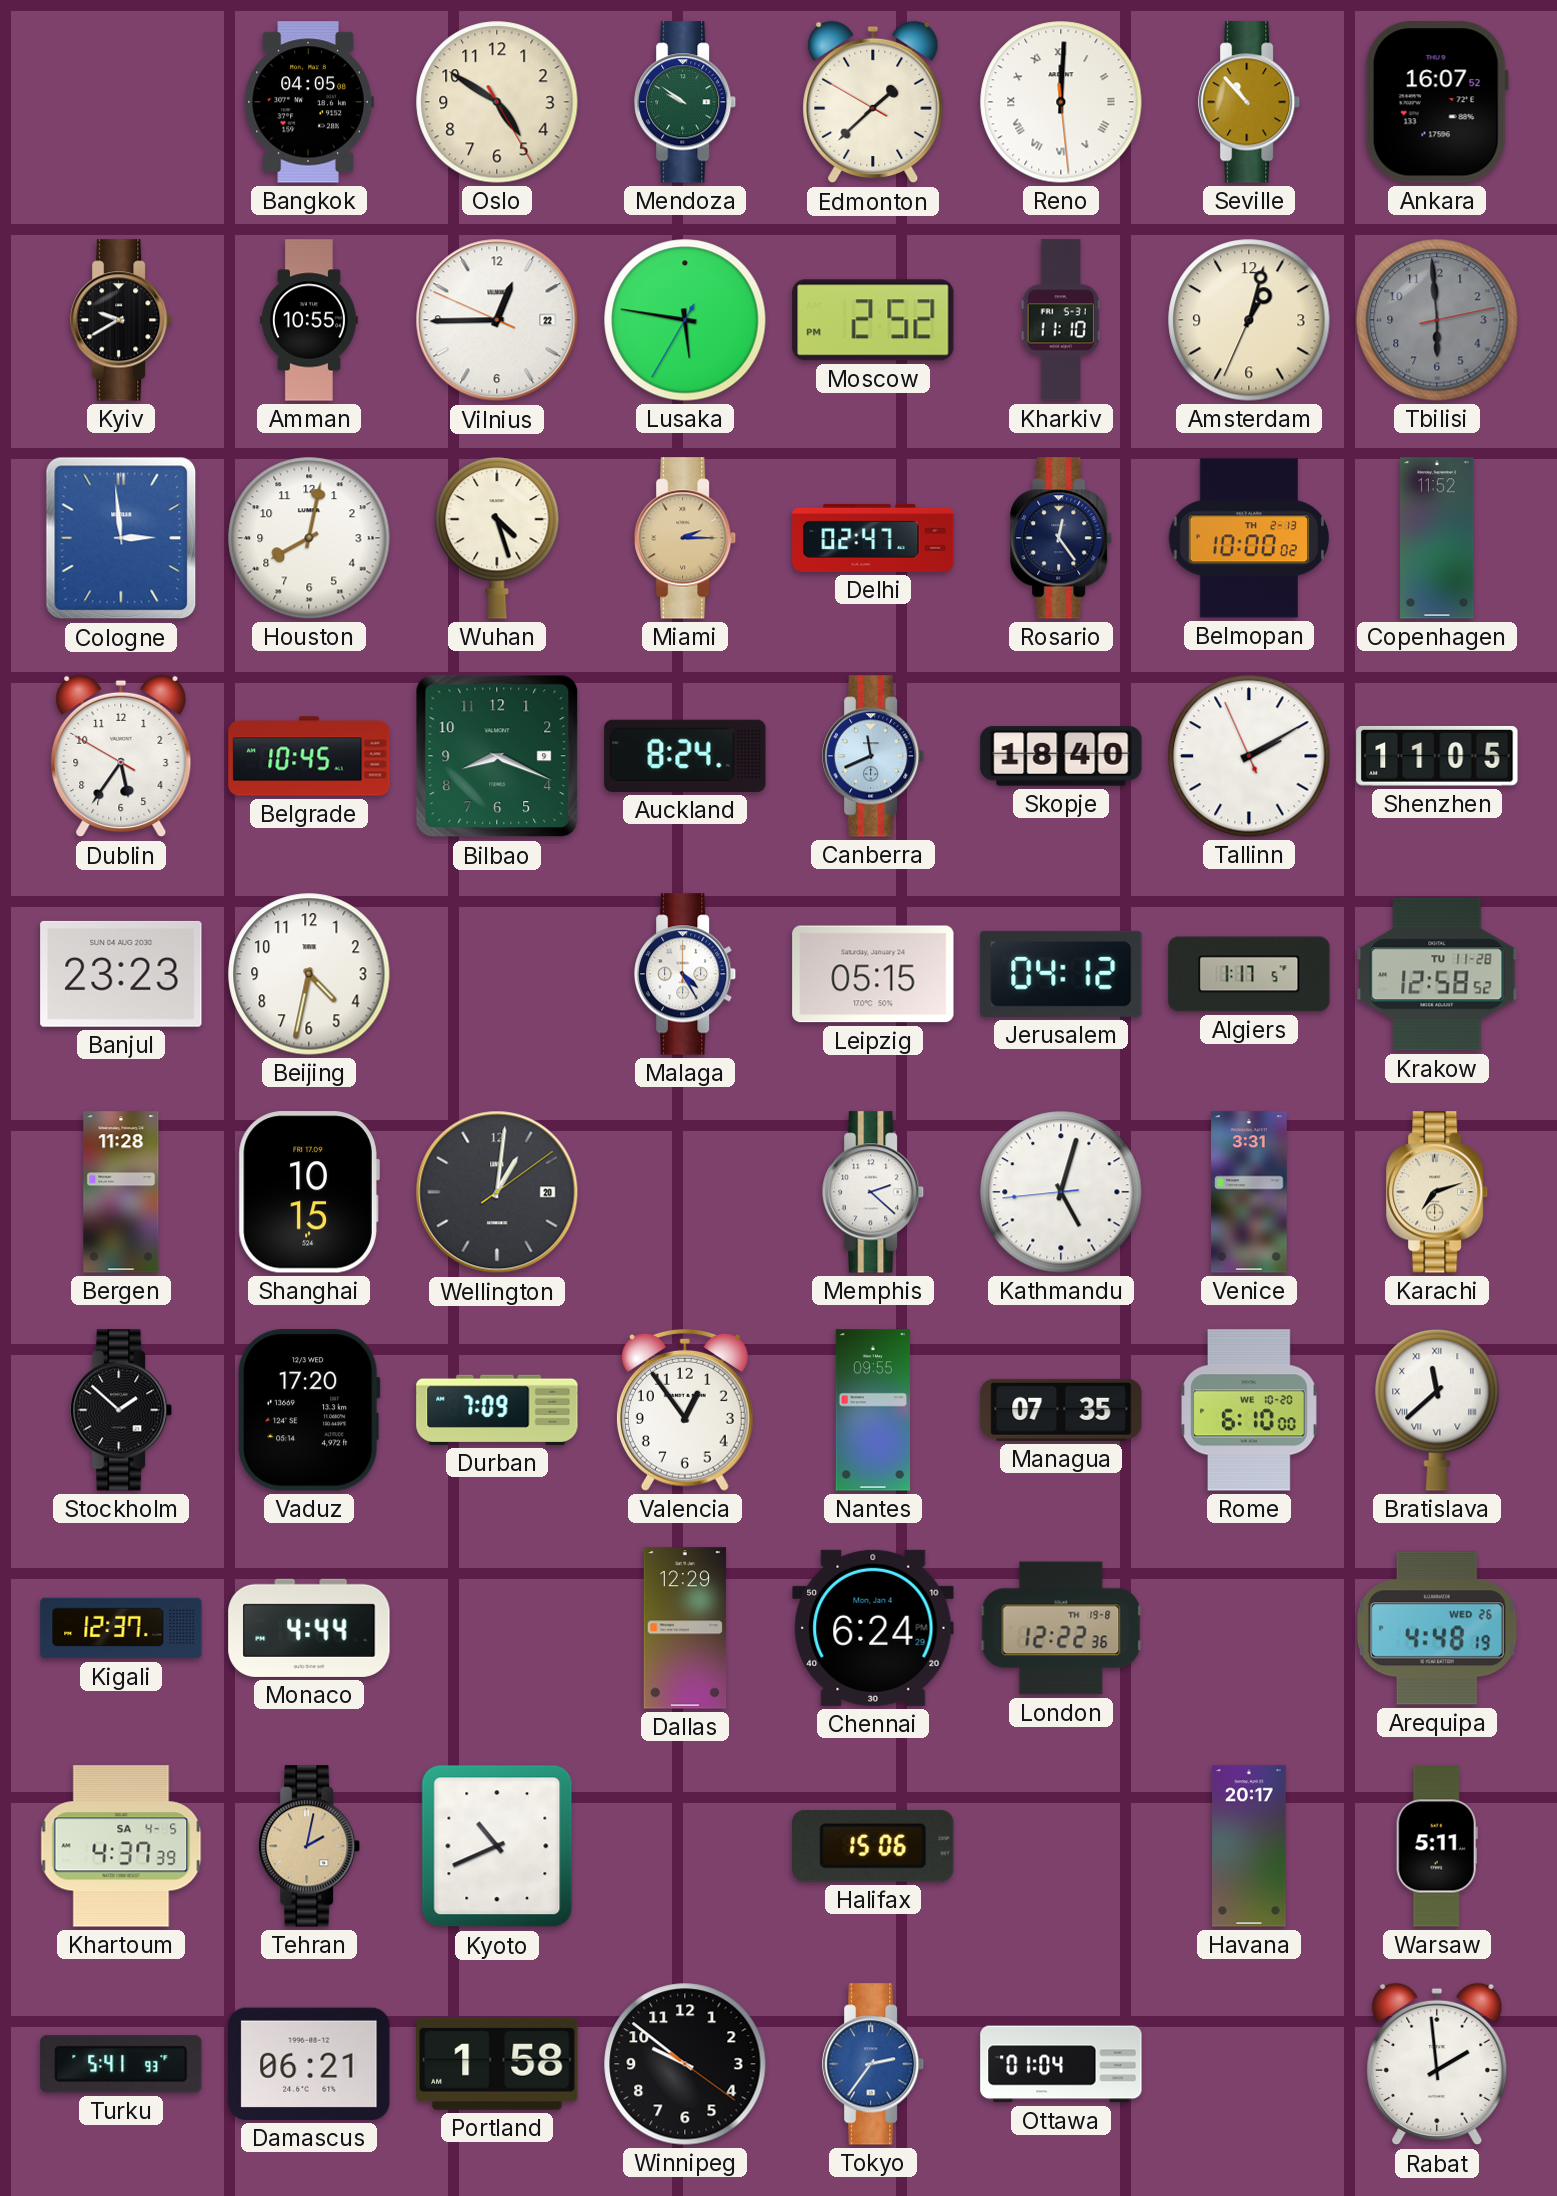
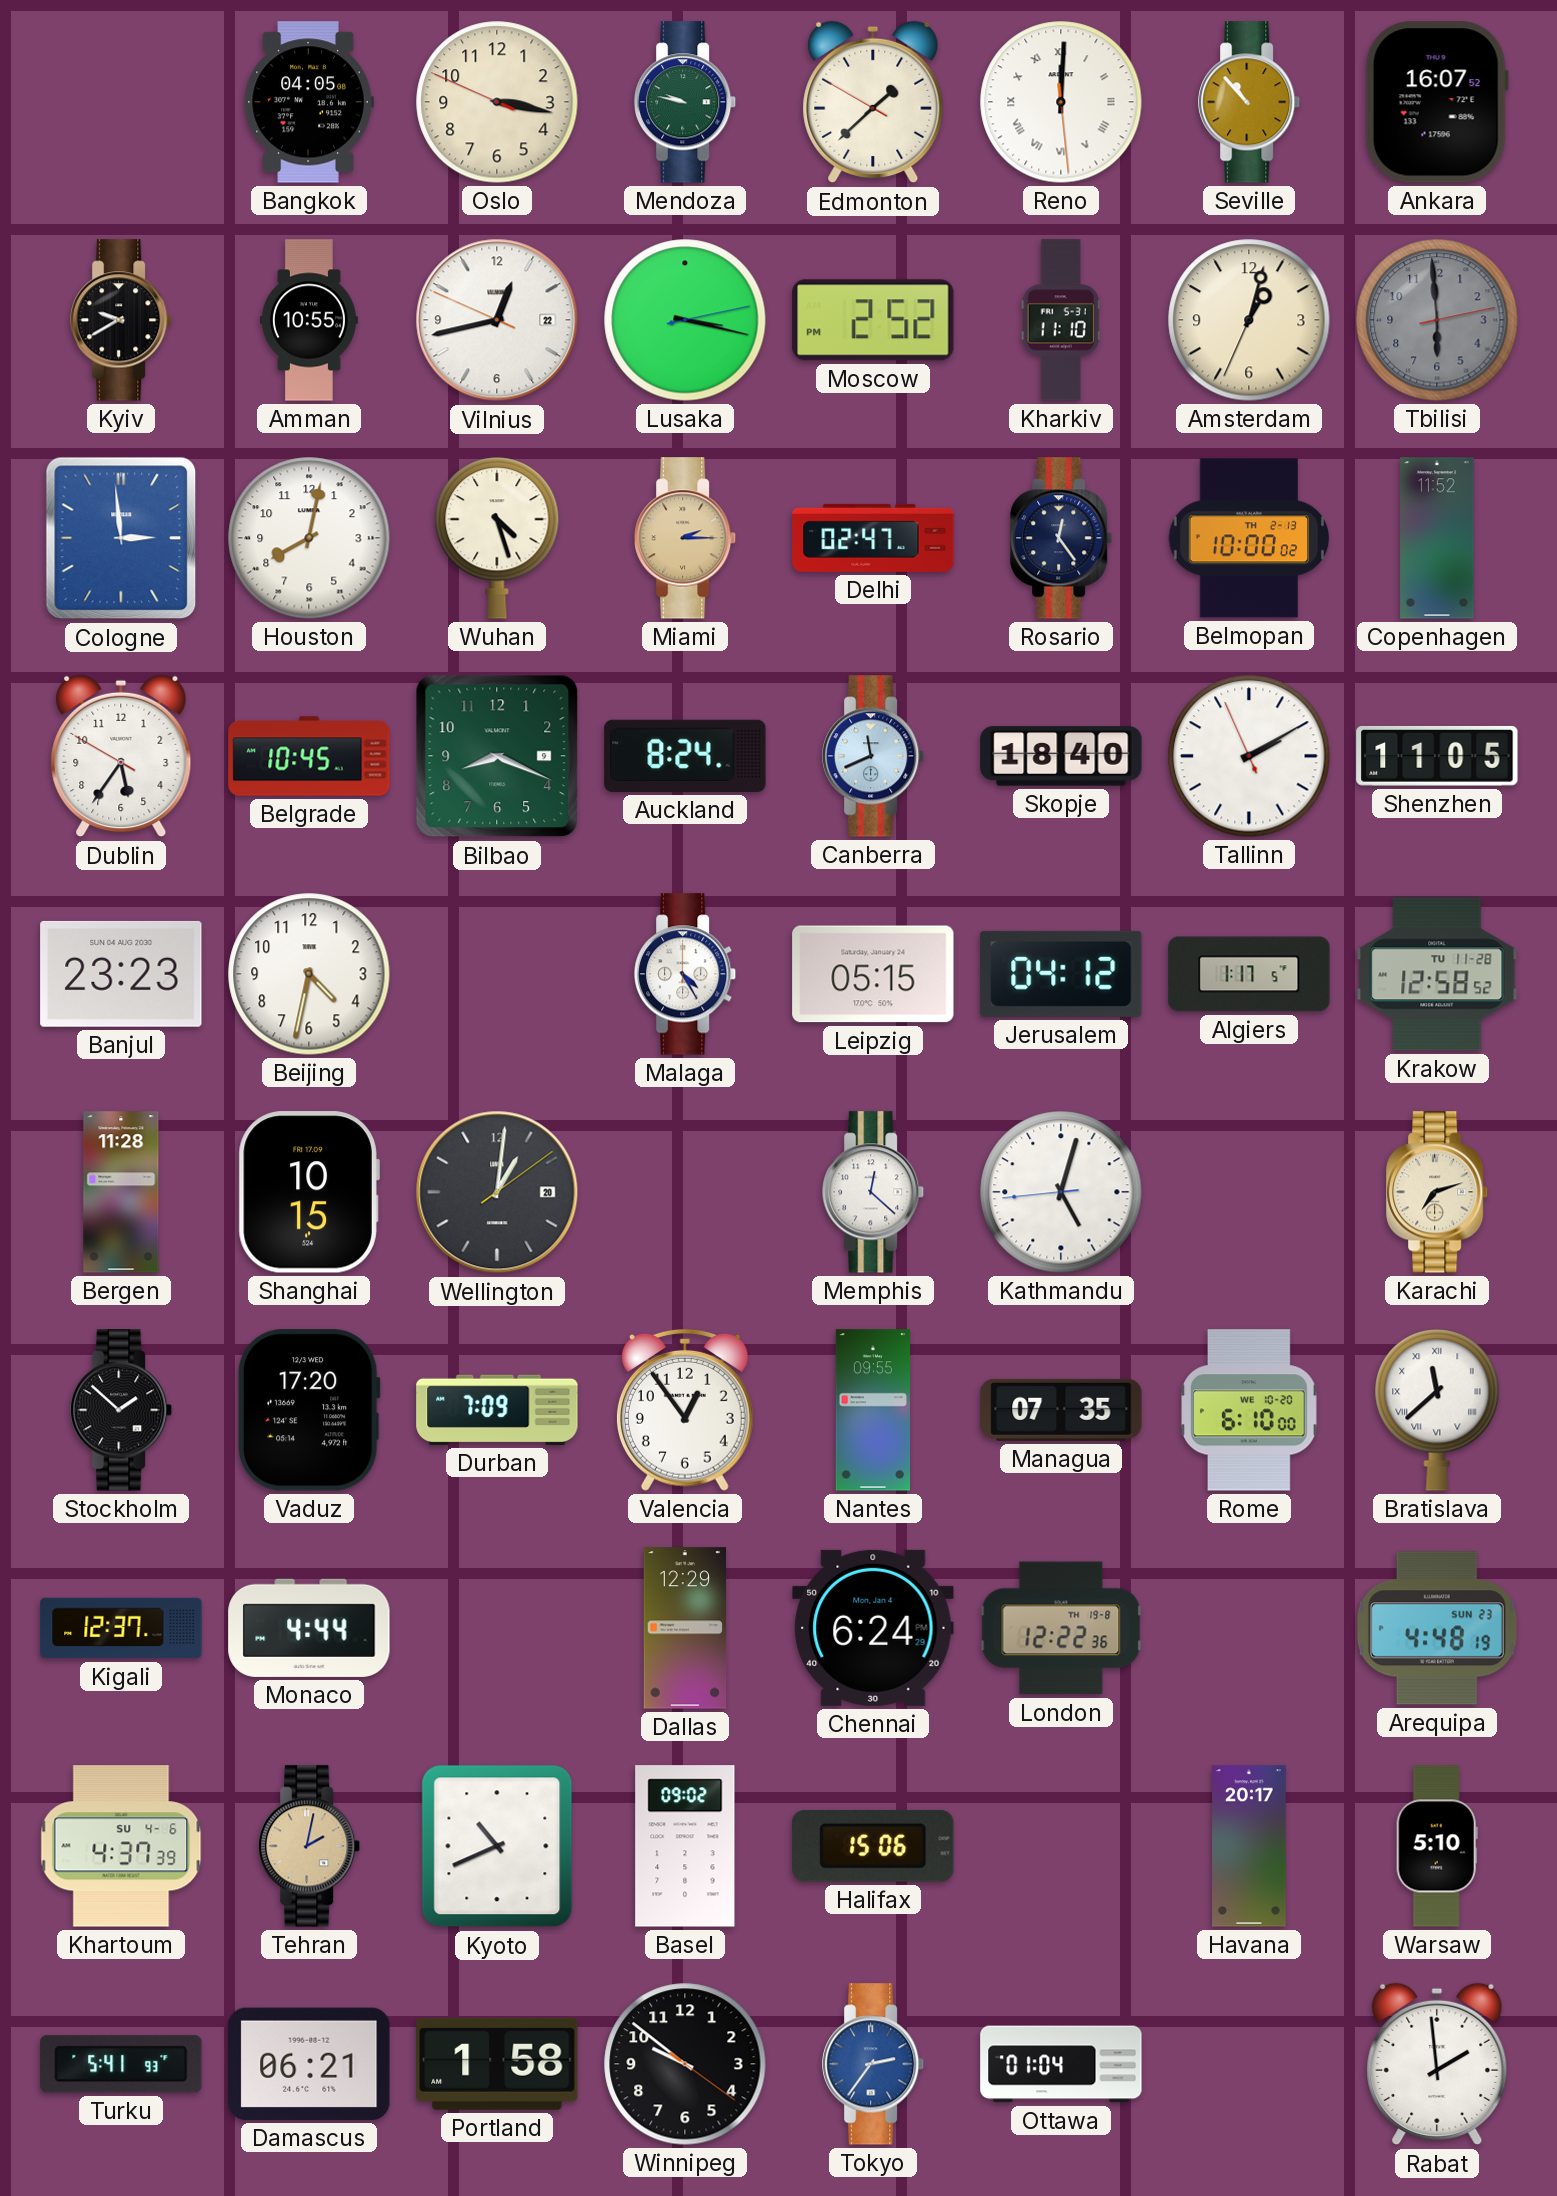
Oslo: 4:50 -> 3:16
Mendoza: 9:51 -> 9:47
Vilnius: 12:44 -> 12:42
Lusaka: 5:46 -> 3:17
Memphis: 2:22 -> 12:22
Venice: 3:31 -> none
Arequipa date: WED 26 -> SUN 23
Khartoum date: SA 4-5 -> SU 4-6
Basel: none -> 09:02
Warsaw: 5:11 -> 5:10
